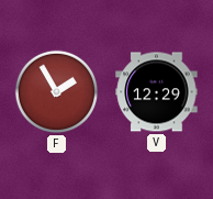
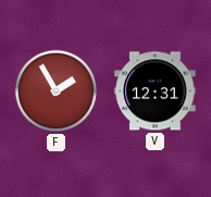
V: 12:29 -> 12:31
